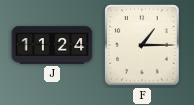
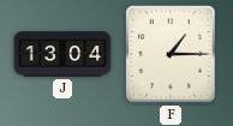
J: 11:24 -> 13:04
